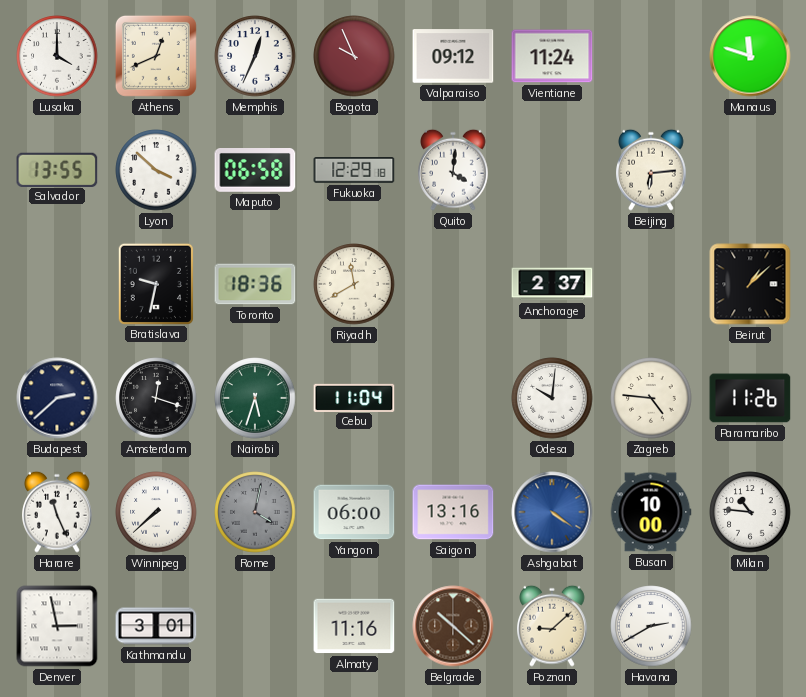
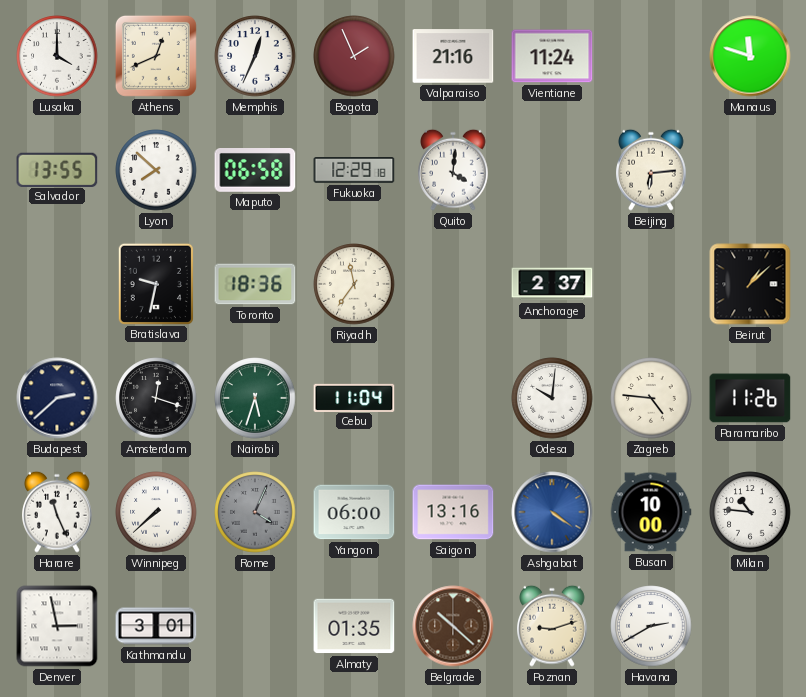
Bogota: 9:56 -> 1:56
Valparaiso: 09:12 -> 21:16
Lyon: 3:52 -> 7:52
Riyadh: 11:40 -> 11:36
Rome: 4:02 -> 4:04
Almaty: 11:16 -> 01:35
Poznan: 9:08 -> 9:12
